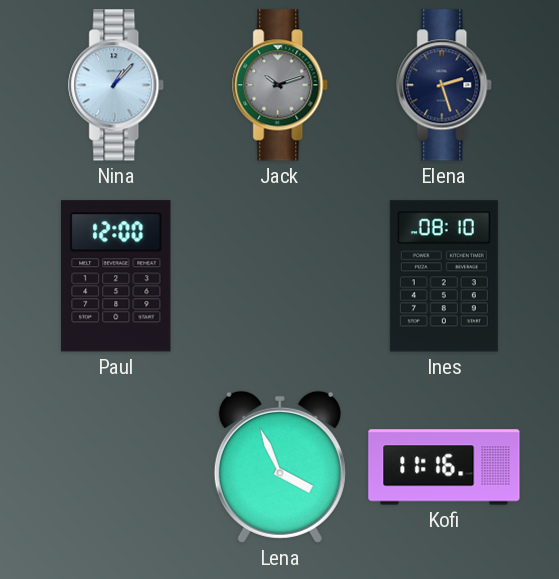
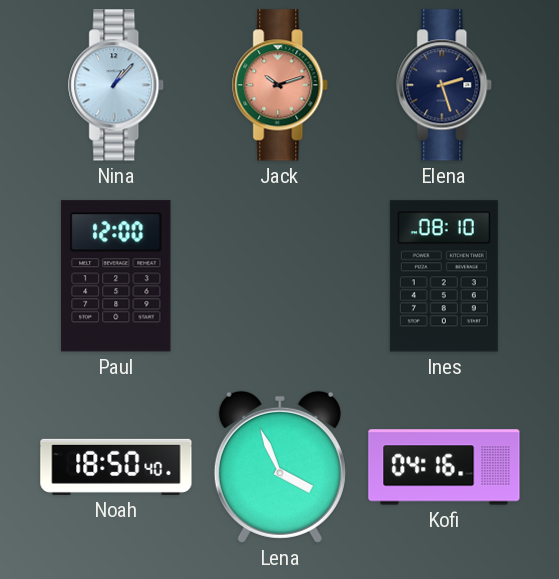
Jack dial: grey -> salmon
Noah: none -> 18:50
Kofi: 11:16 -> 04:16
